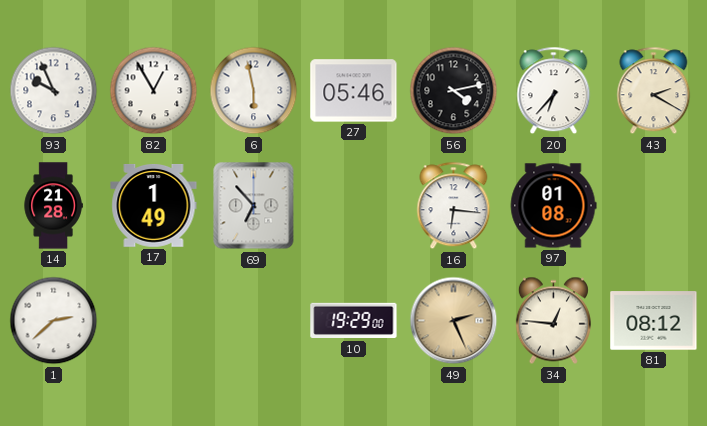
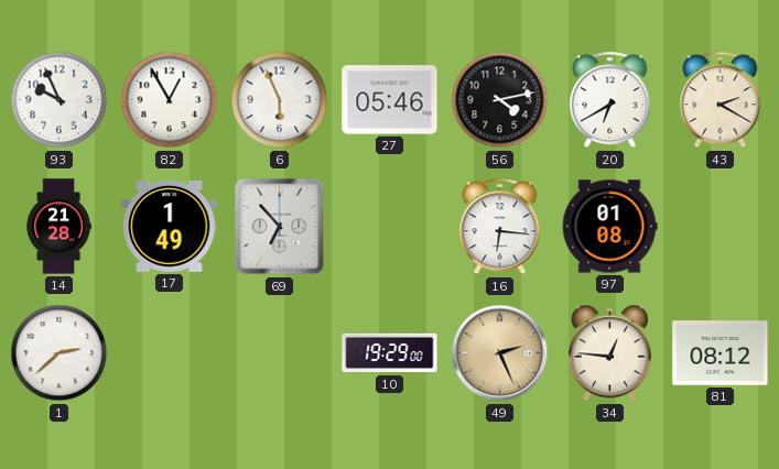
6: 5:58 -> 5:56
20: 6:37 -> 6:40
